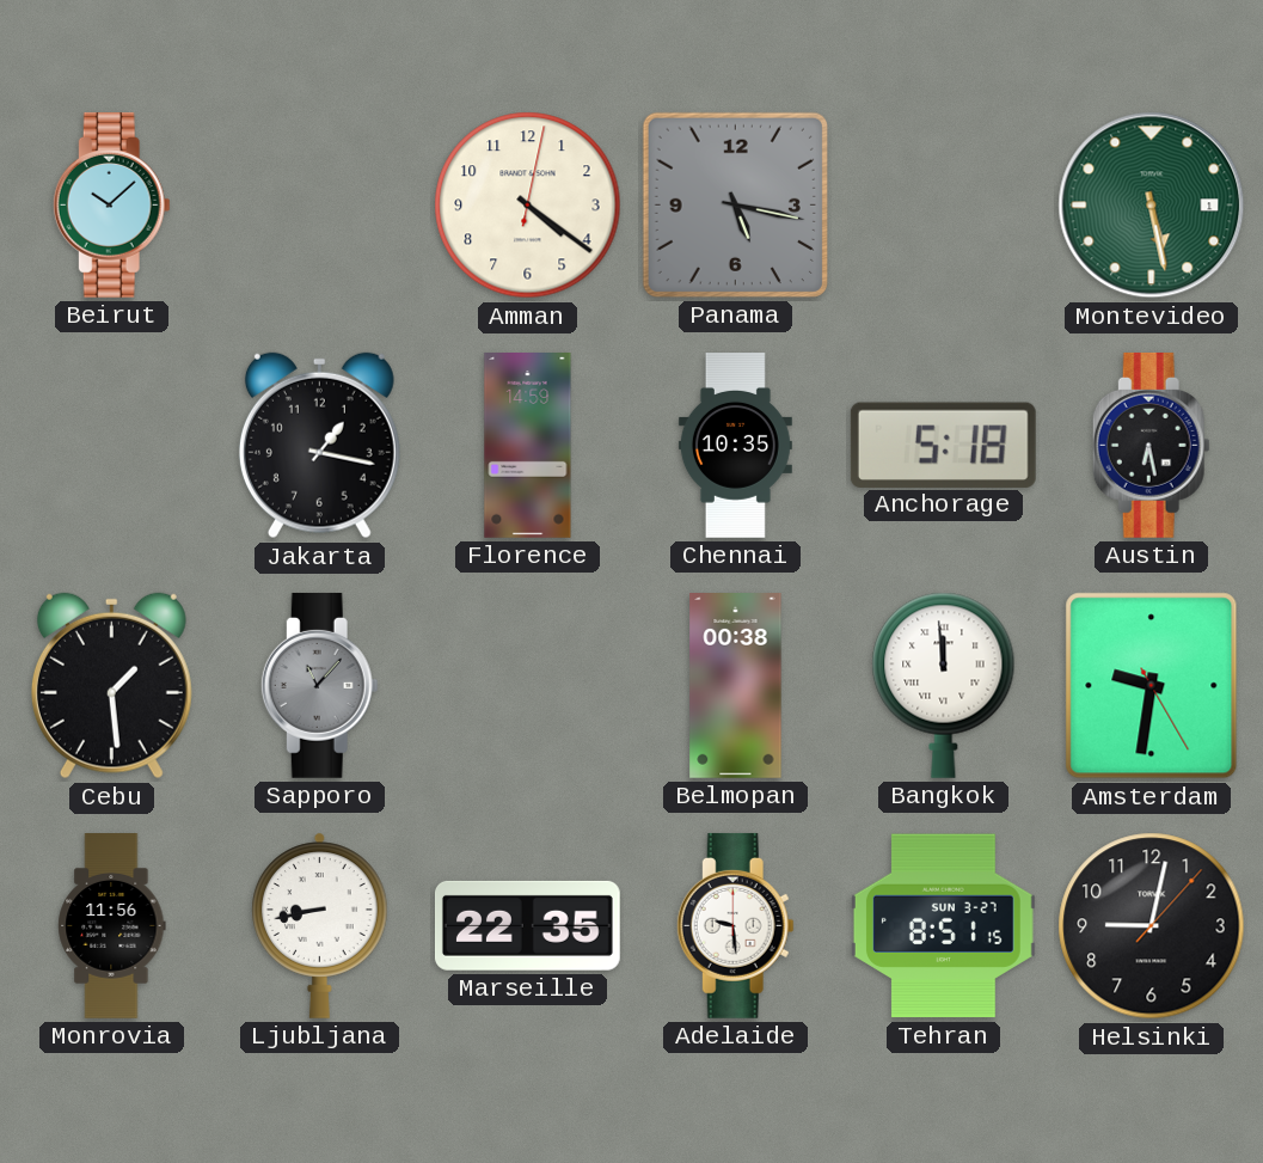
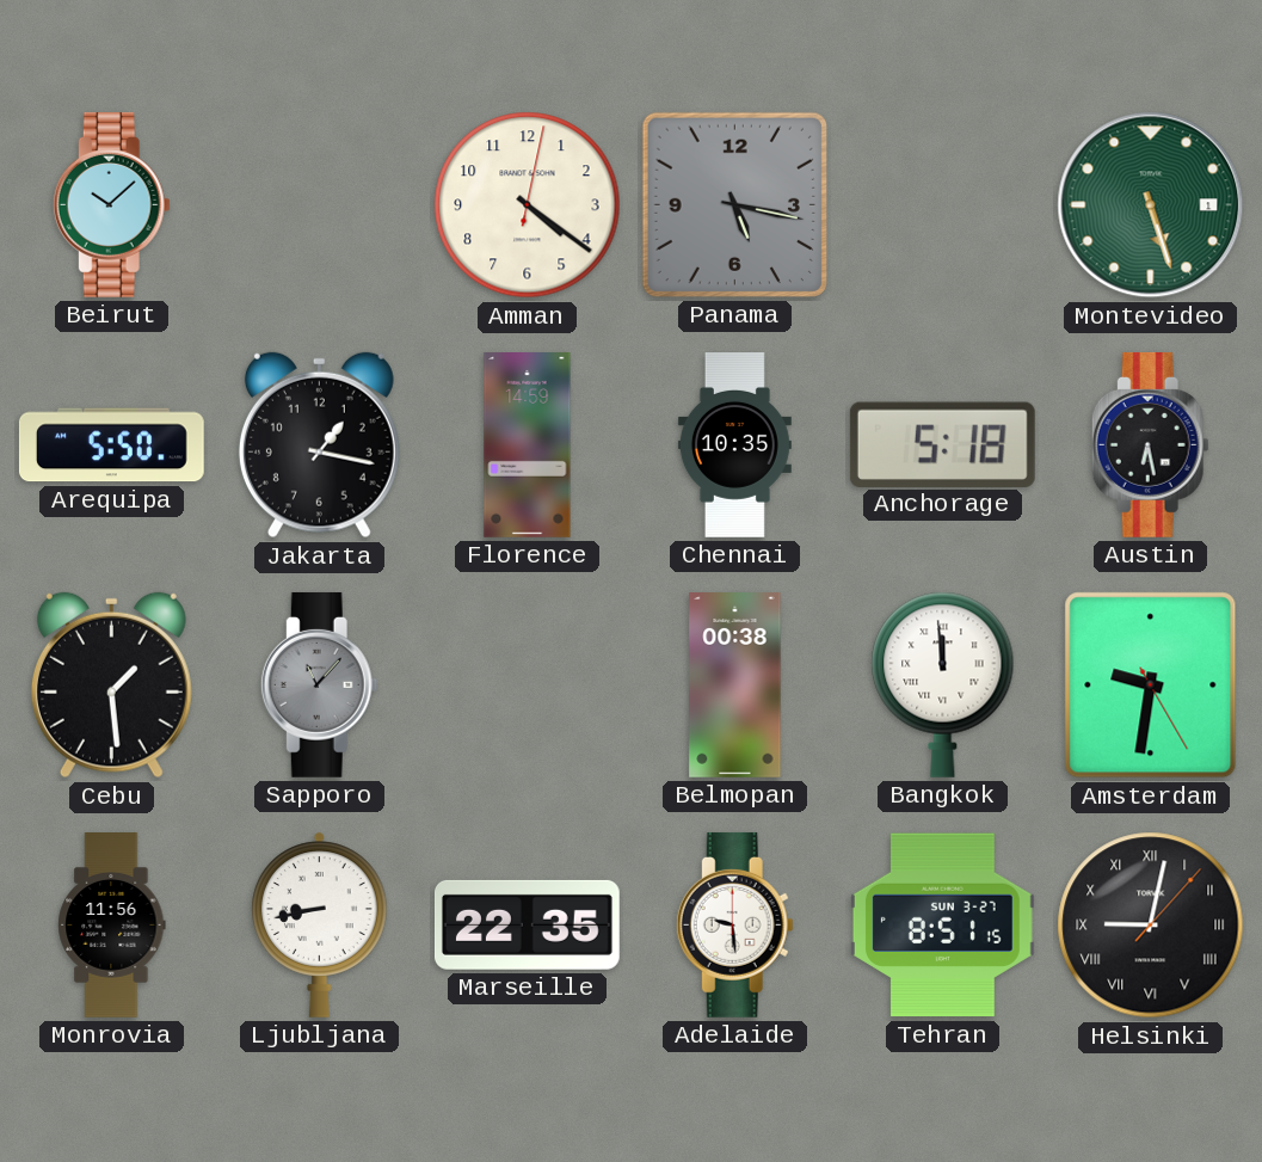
Montevideo: 5:28 -> 5:27
Arequipa: none -> 5:50
Helsinki numerals: Arabic -> Roman
